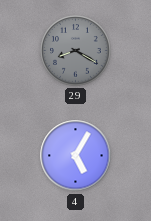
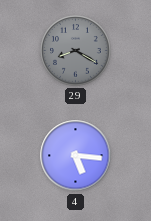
4: 5:05 -> 5:16
